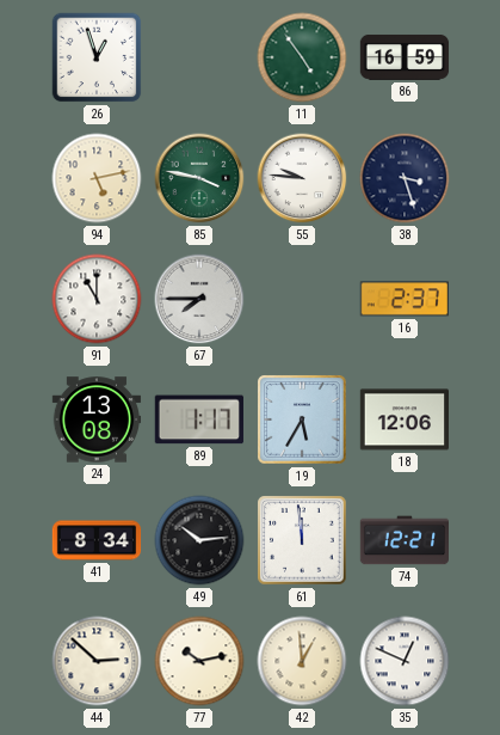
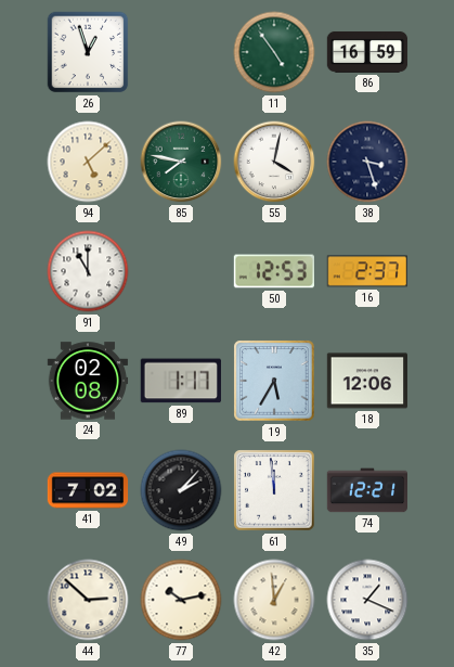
94: 5:13 -> 5:08
85: 3:47 -> 7:47
55: 9:46 -> 4:02
67: 7:45 -> none
50: none -> 12:53
24: 13:08 -> 02:08
41: 8:34 -> 7:02
49: 10:14 -> 2:07
35: 12:49 -> 1:19
